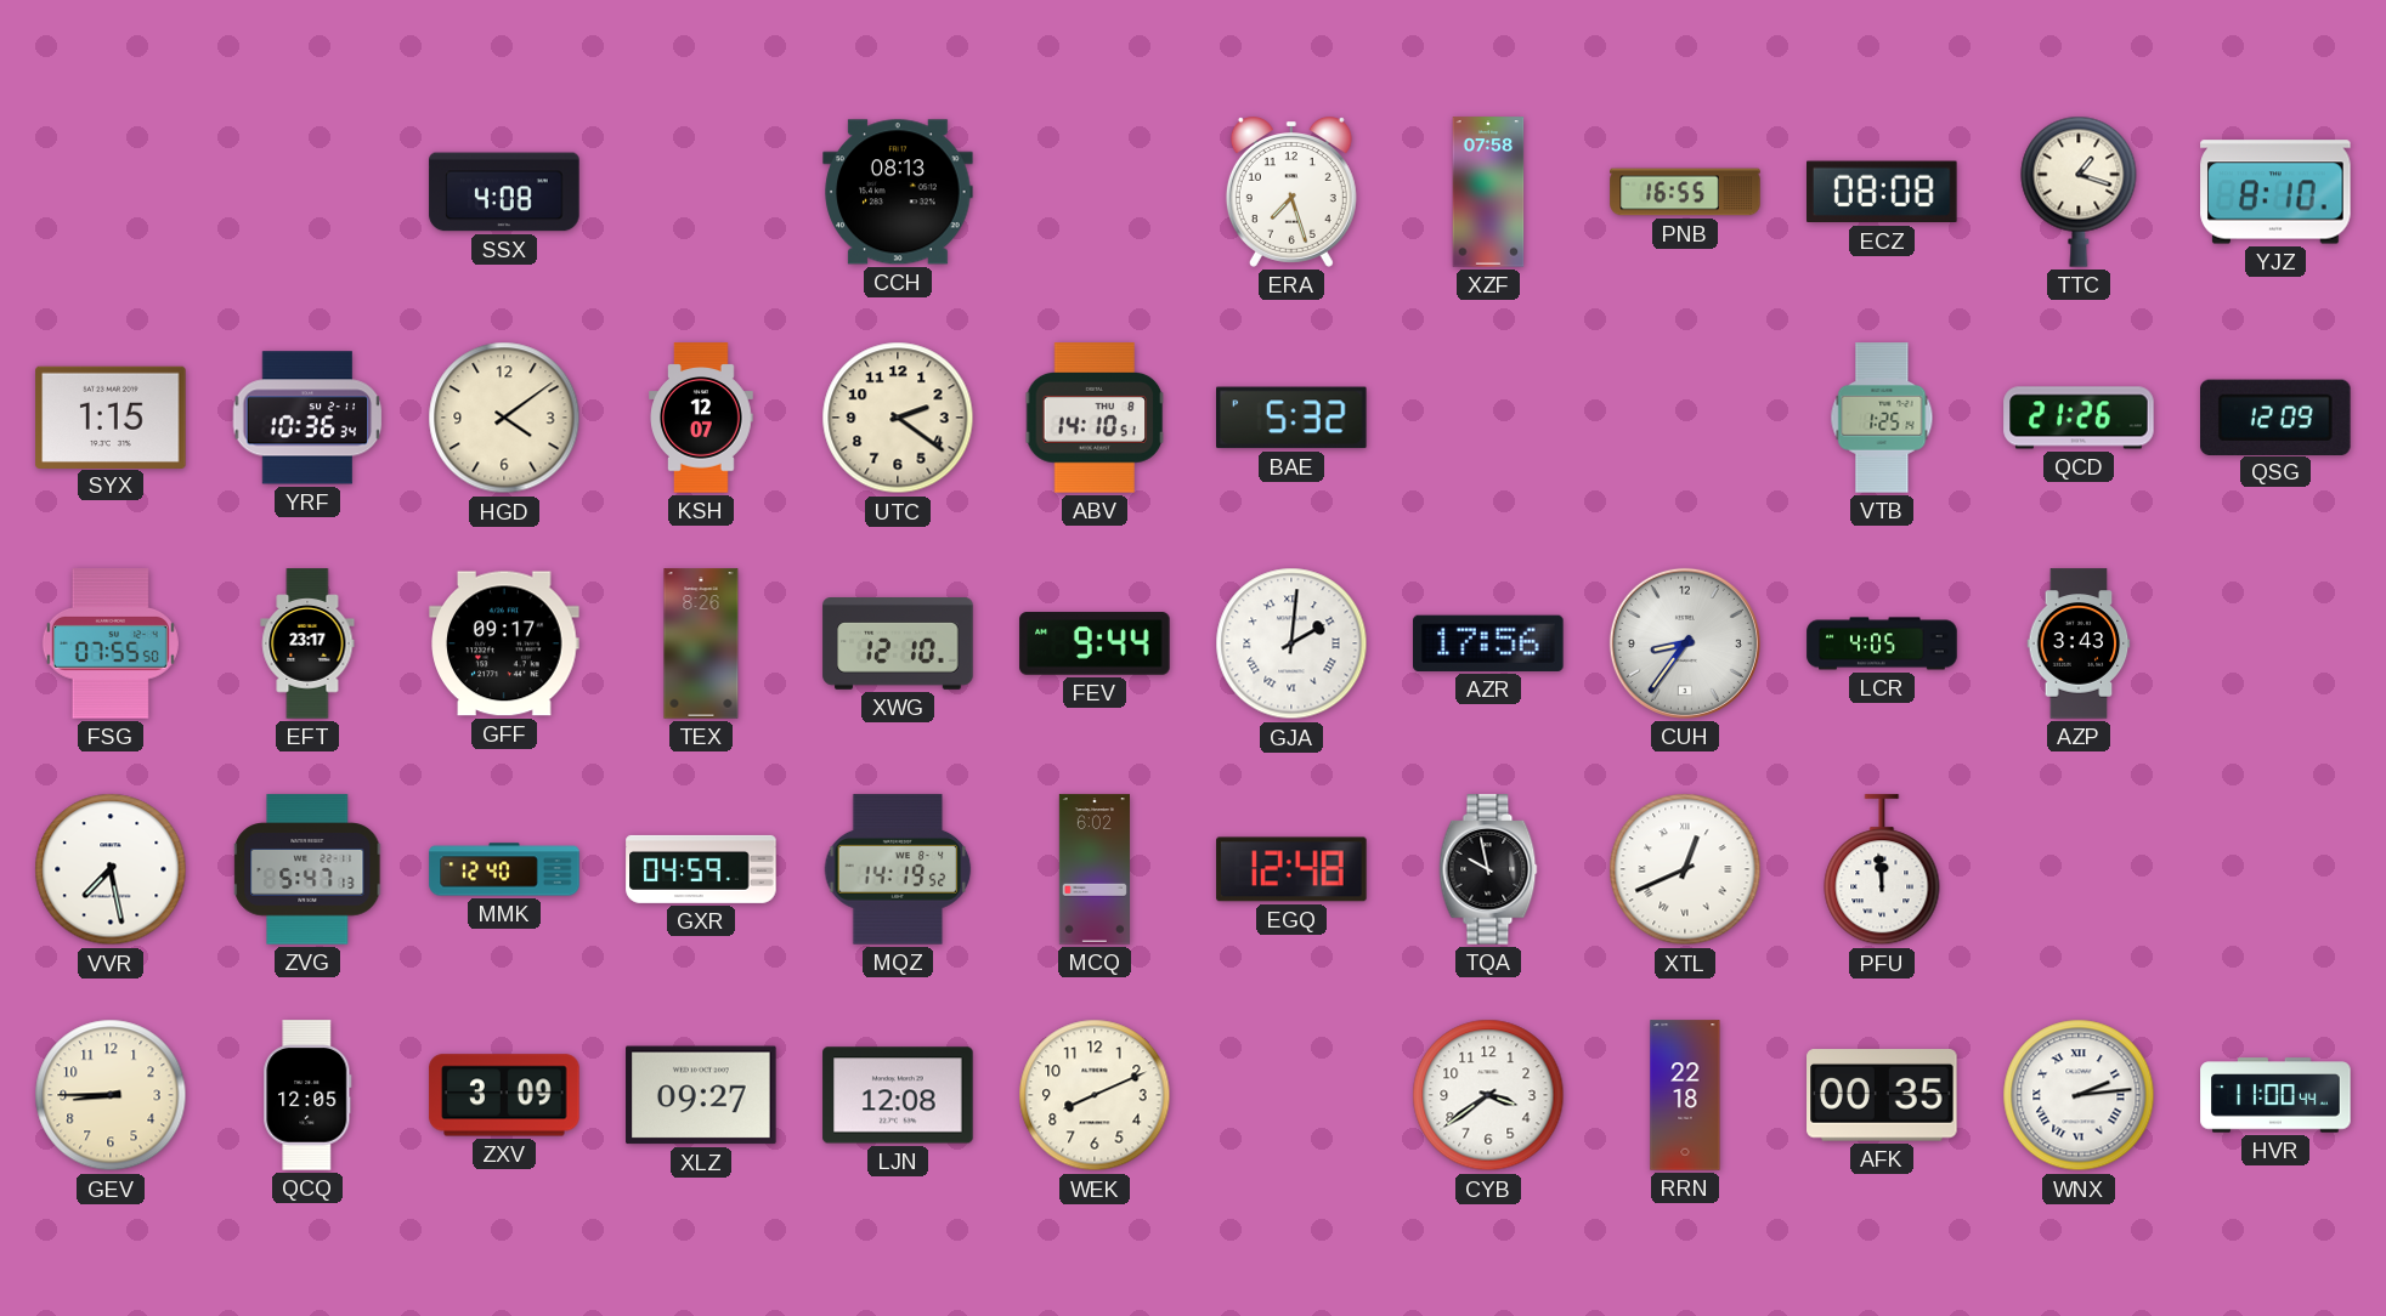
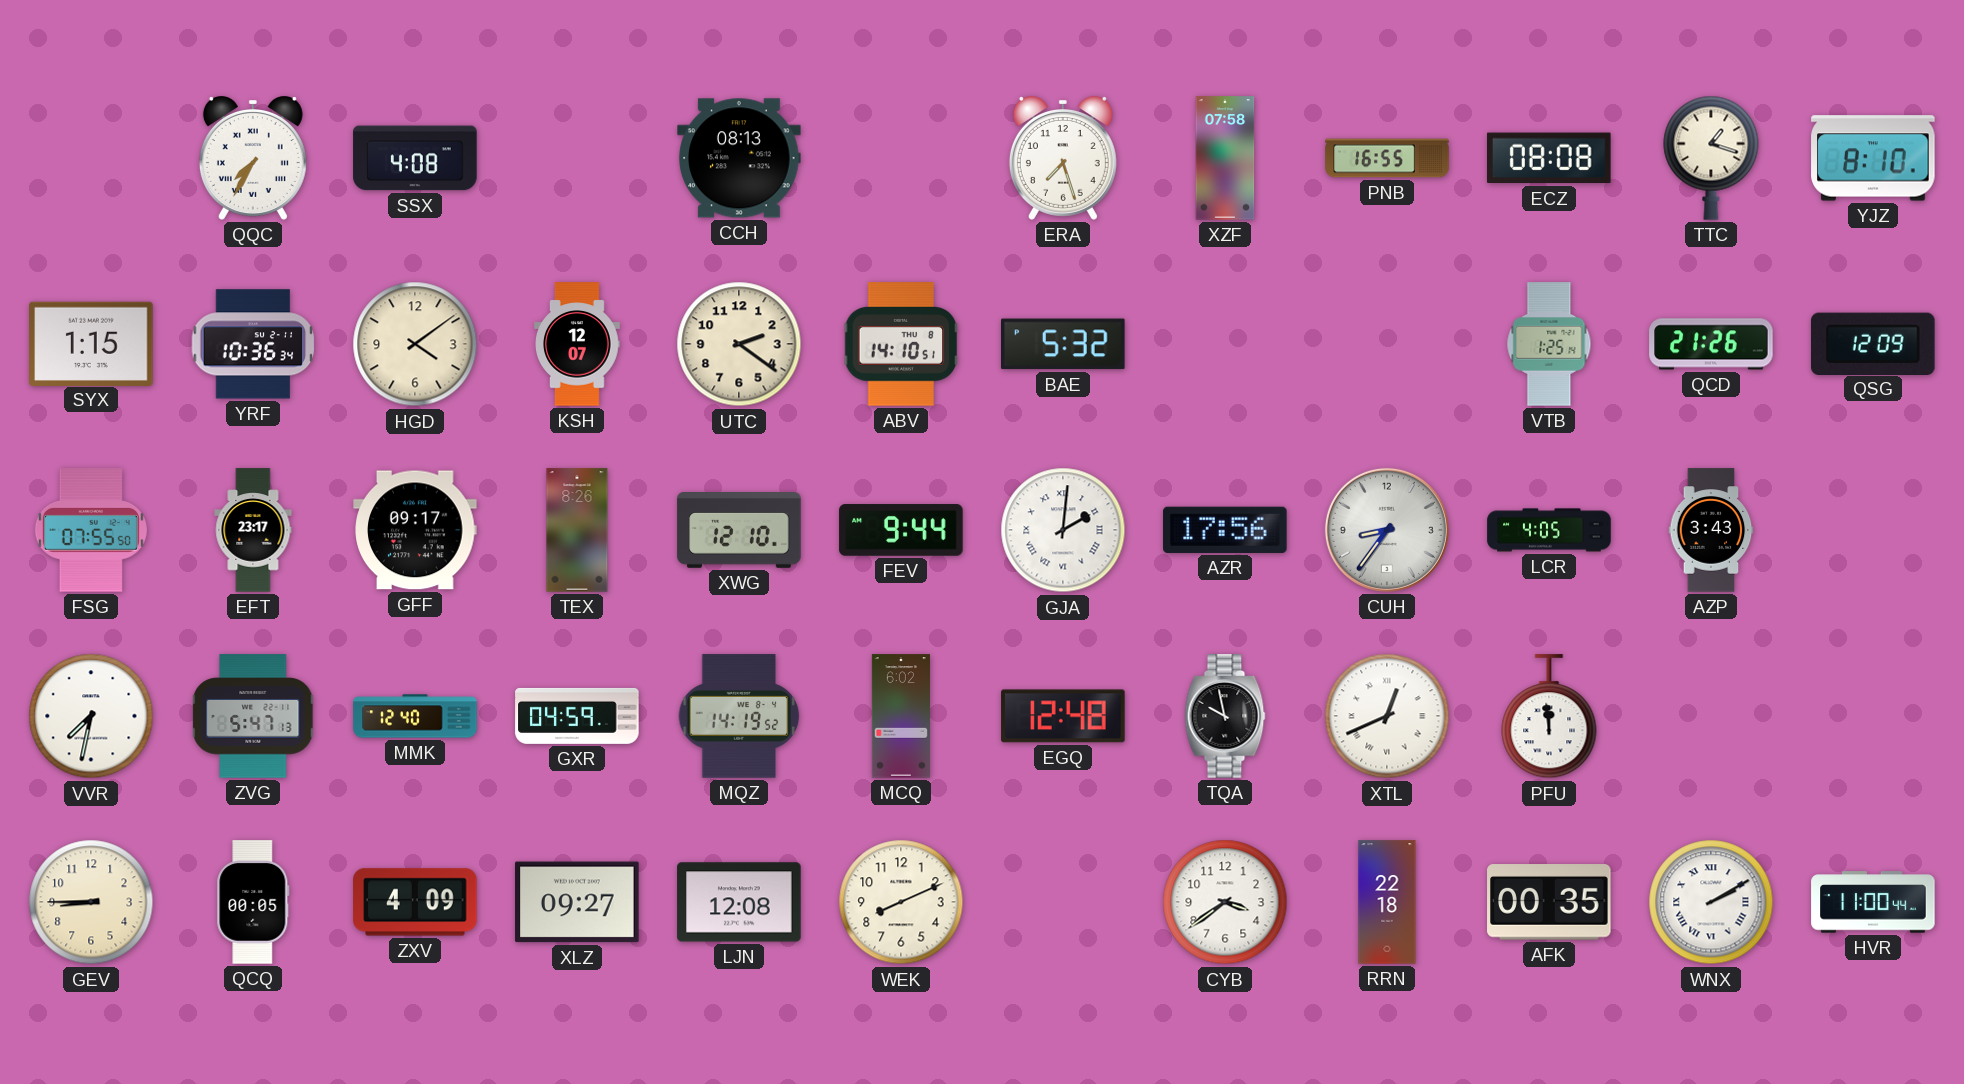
QQC: none -> 7:35
VVR: 7:28 -> 7:32
QCQ: 12:05 -> 00:05
ZXV: 3:09 -> 4:09
WNX: 2:14 -> 2:10
